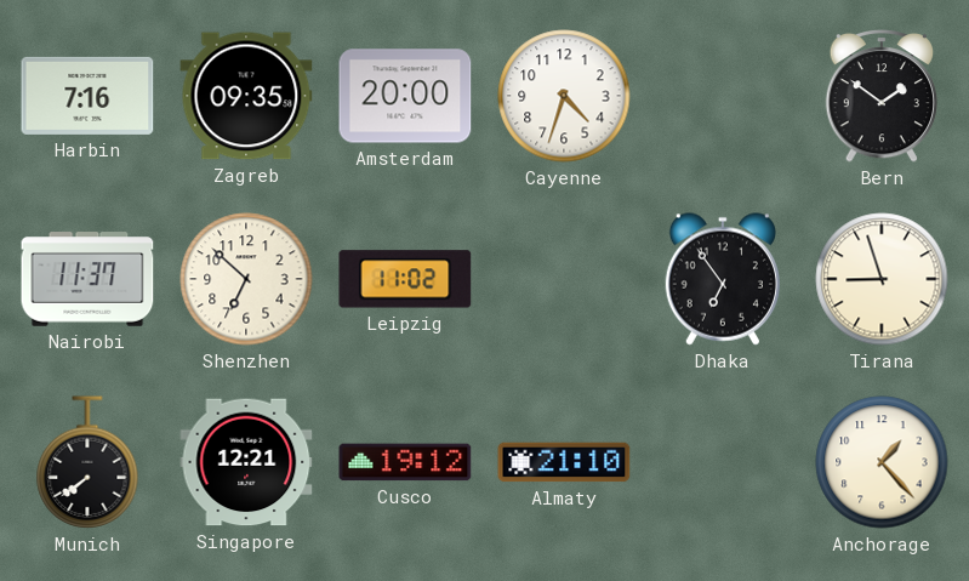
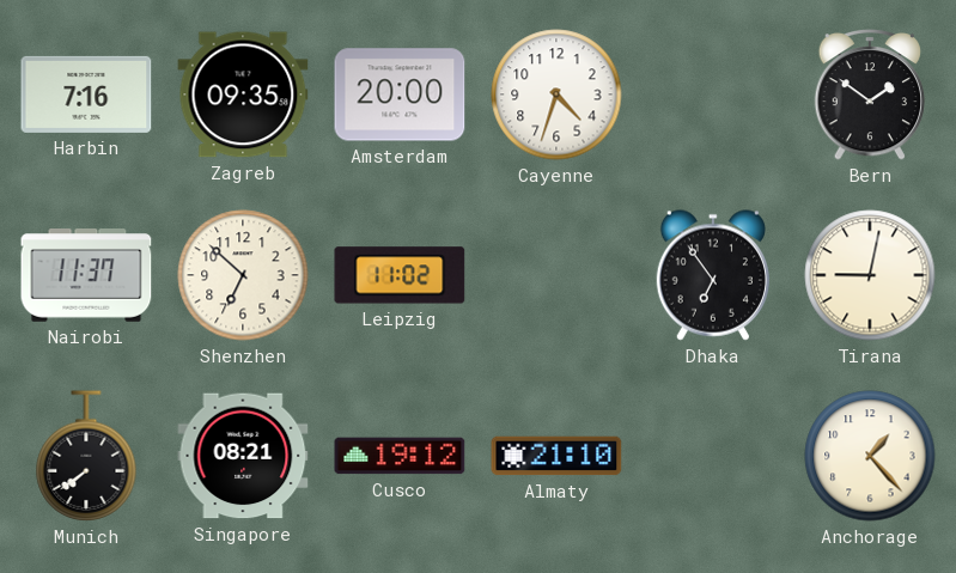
Tirana: 8:57 -> 9:02
Singapore: 12:21 -> 08:21
